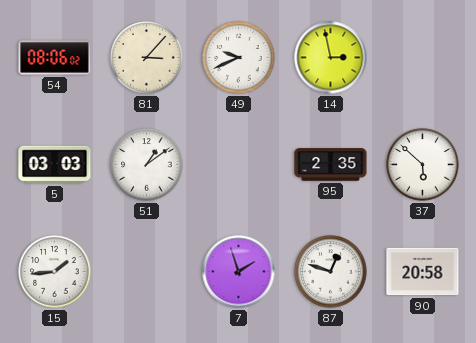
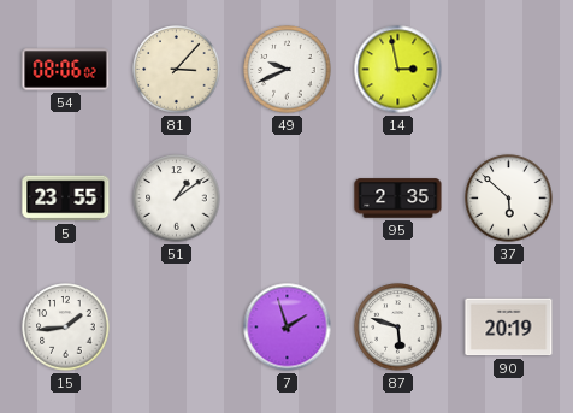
5: 03:03 -> 23:55
87: 12:48 -> 5:48
90: 20:58 -> 20:19
